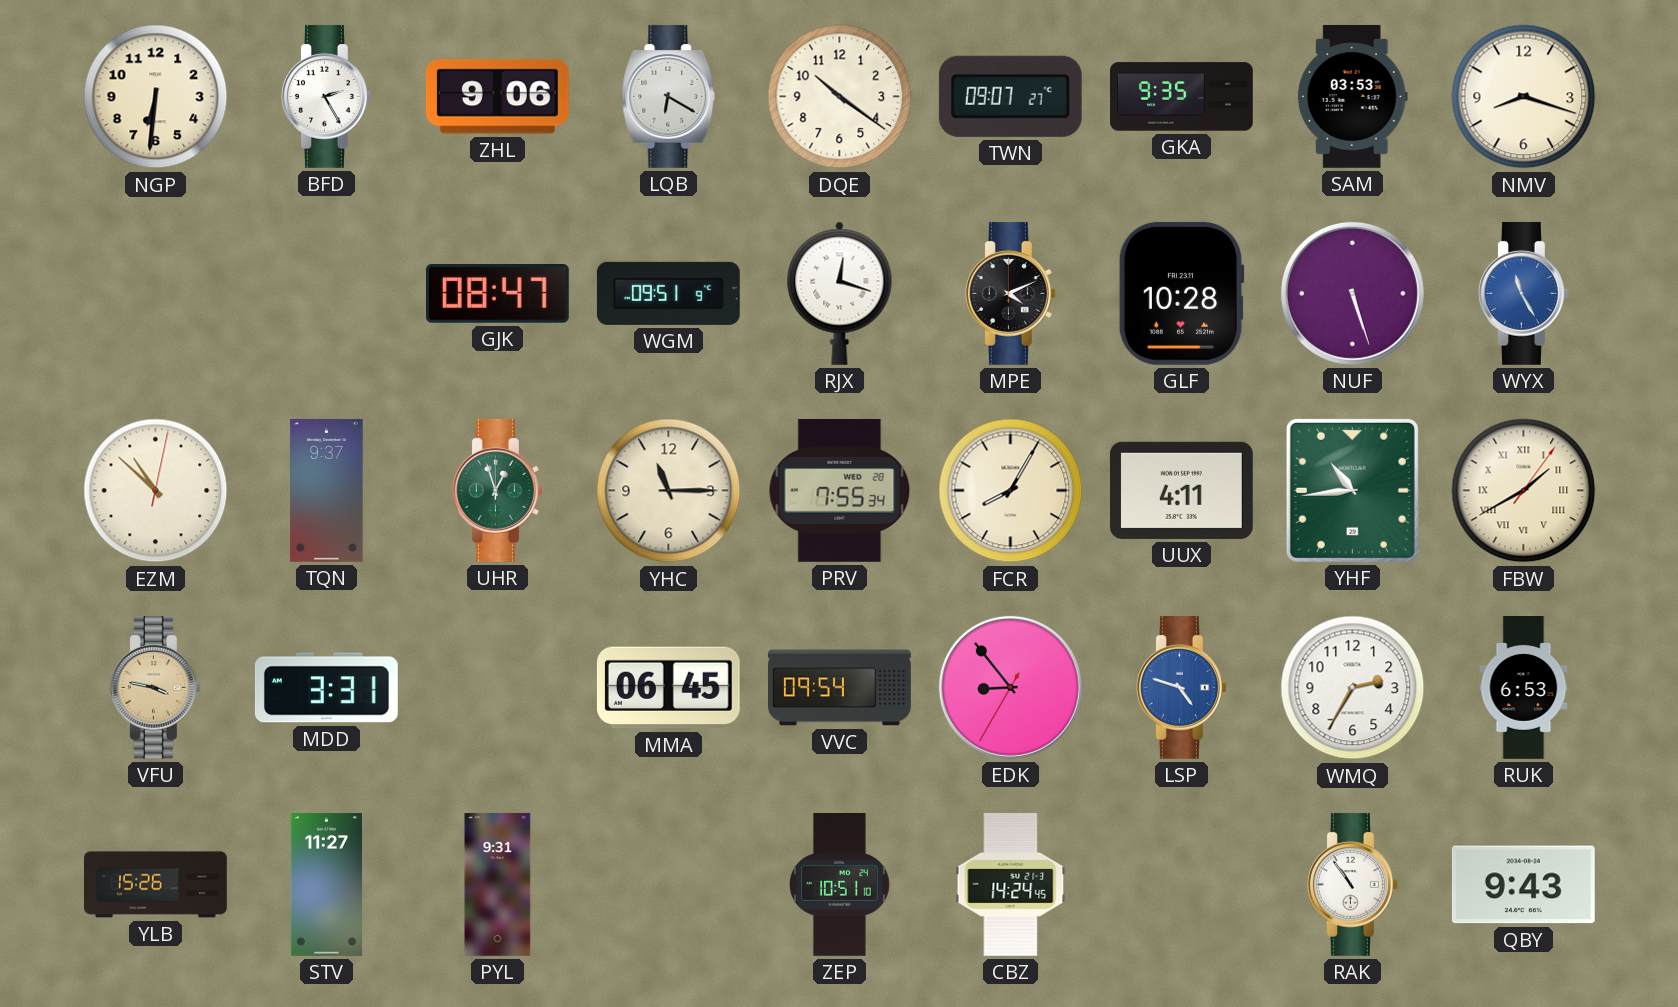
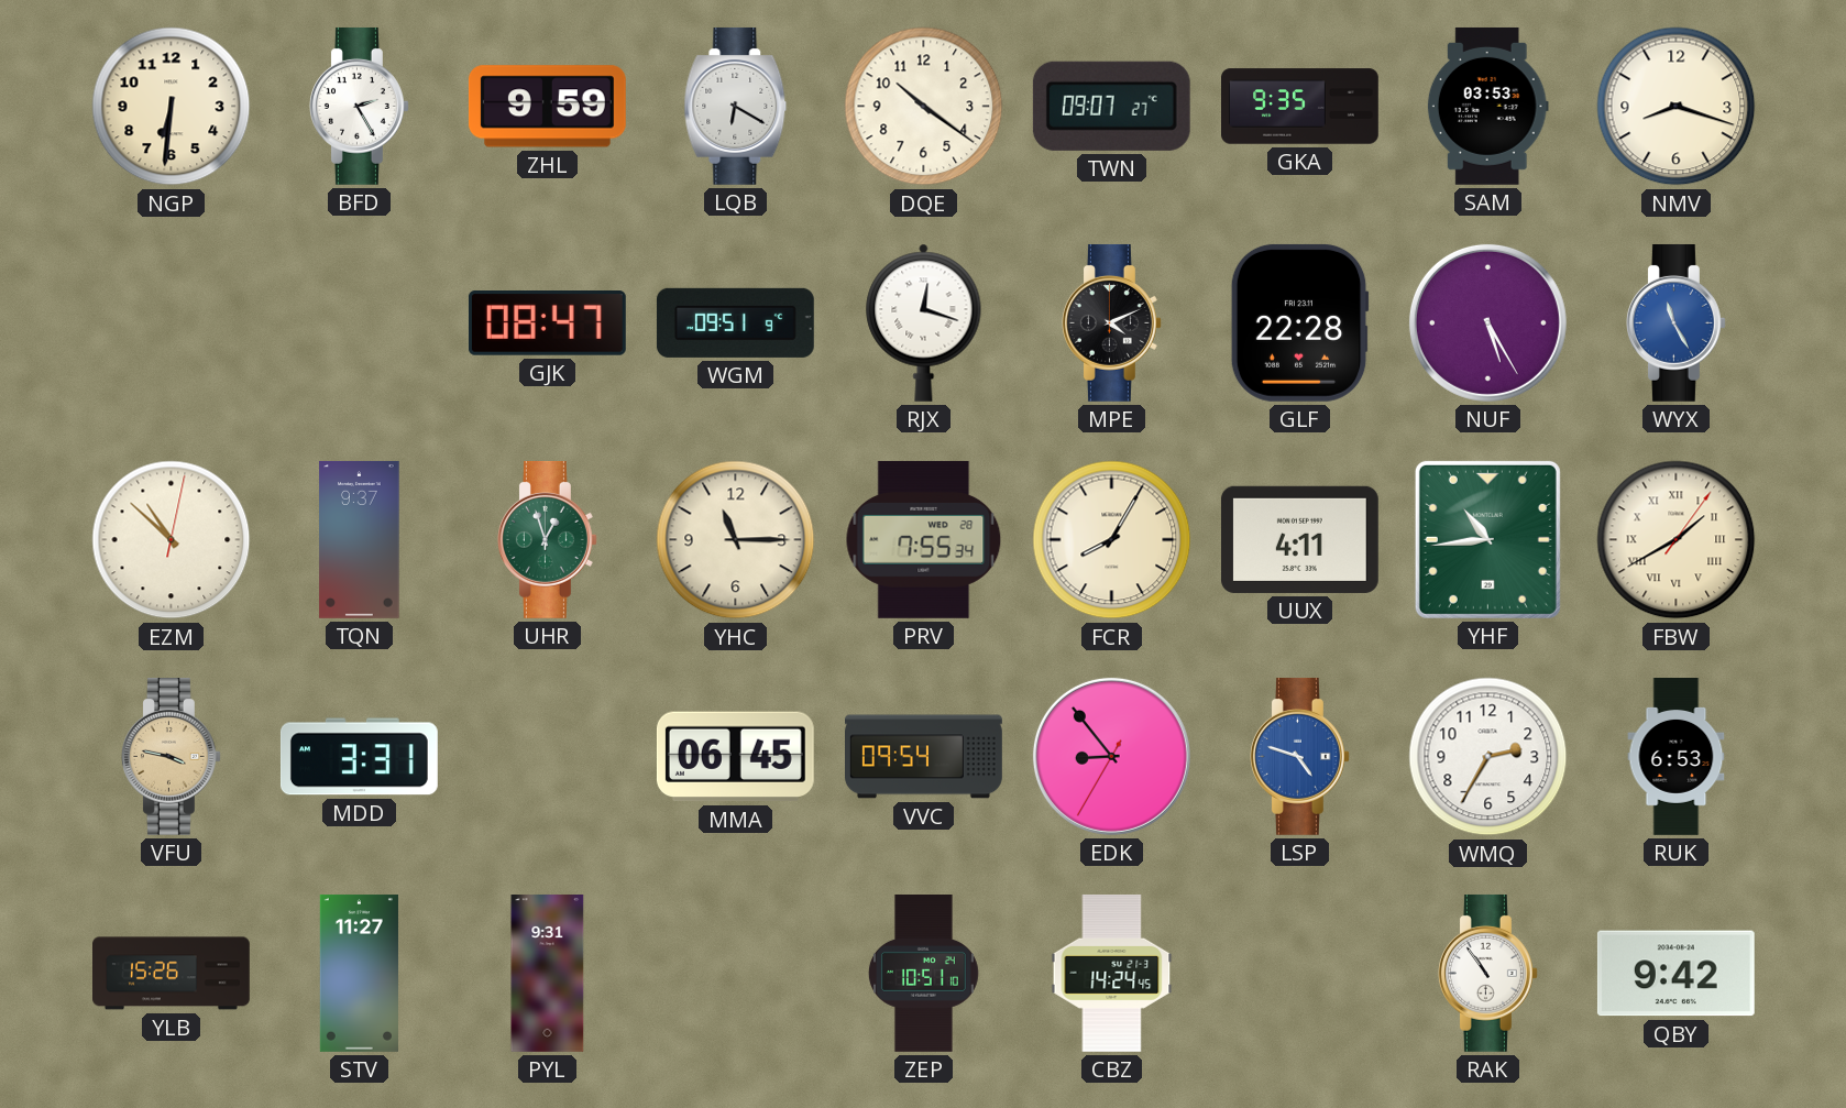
ZHL: 9:06 -> 9:59
GLF: 10:28 -> 22:28
NUF: 5:27 -> 5:25
QBY: 9:43 -> 9:42
